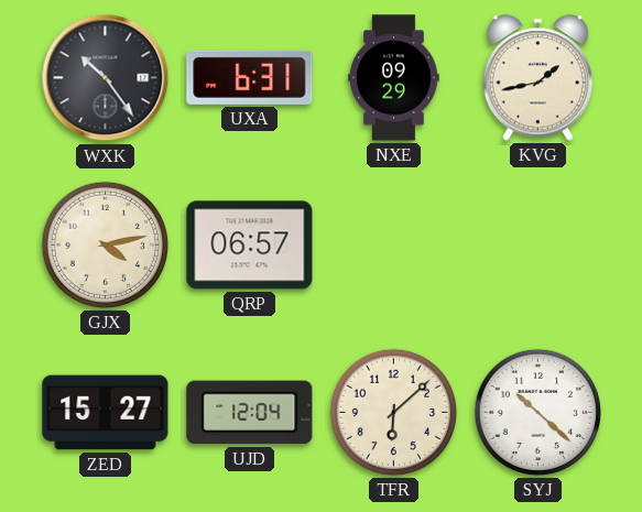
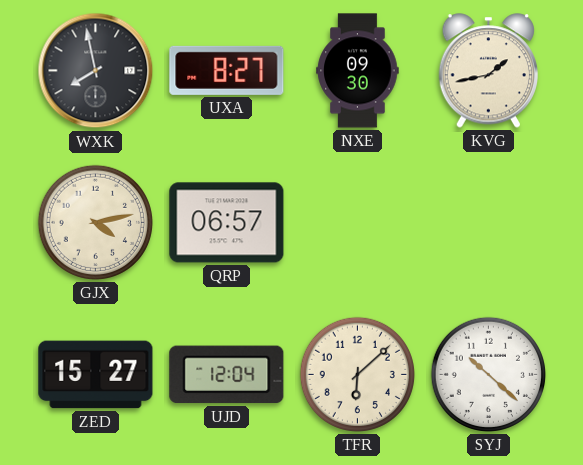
WXK: 10:24 -> 7:58
UXA: 6:31 -> 8:27
NXE: 09:29 -> 09:30
